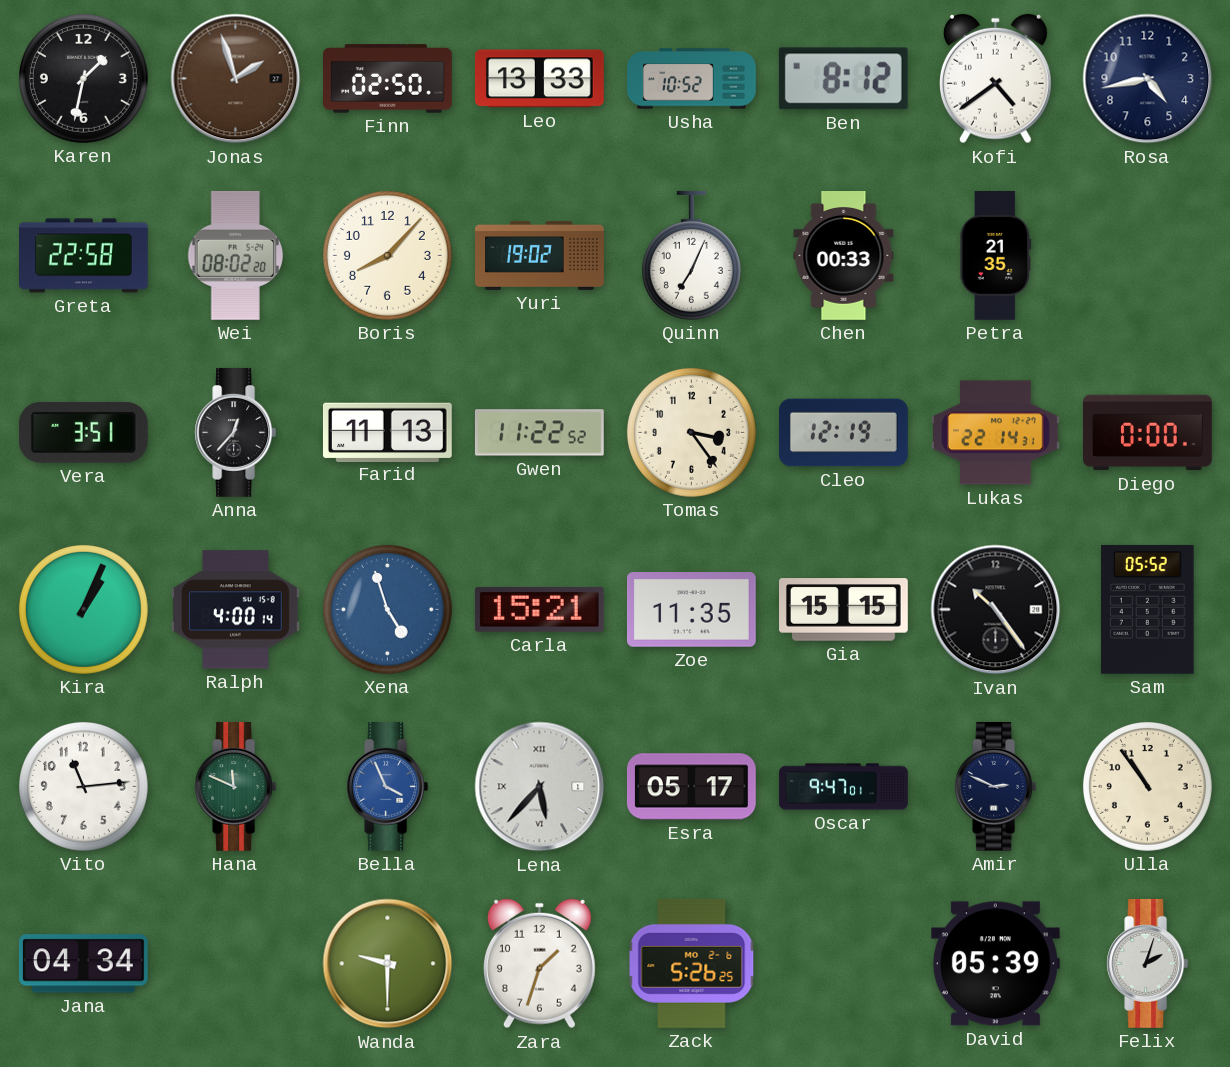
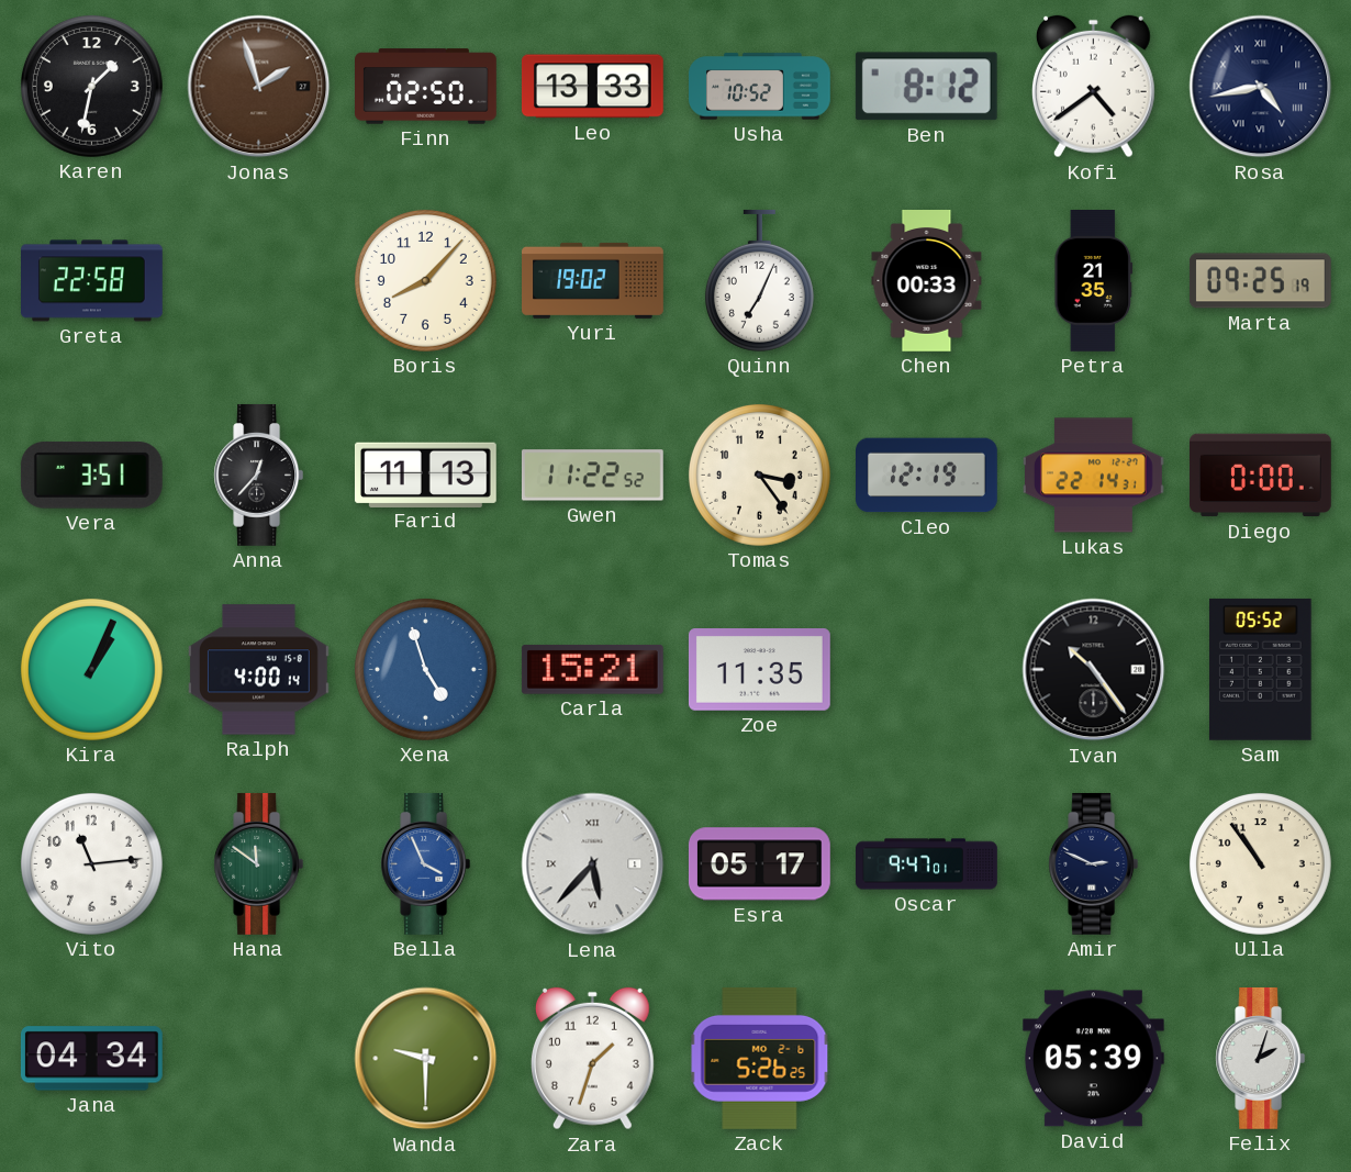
Rosa numerals: Arabic -> Roman
Wei: 08:02 -> none
Marta: none -> 09:25
Gia: 15:15 -> none
Hana: 11:49 -> 11:51
